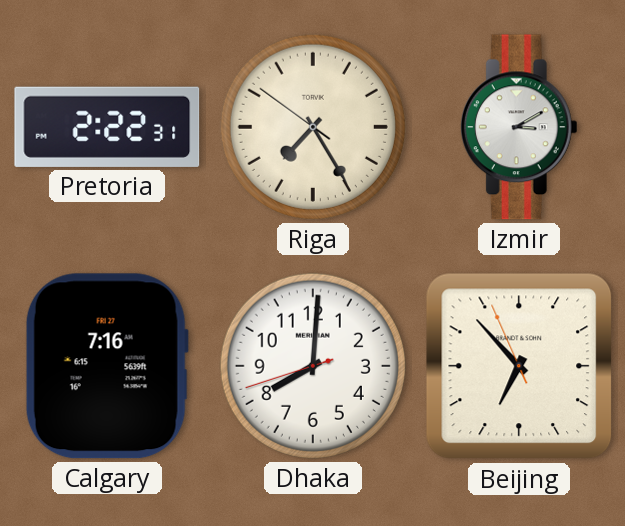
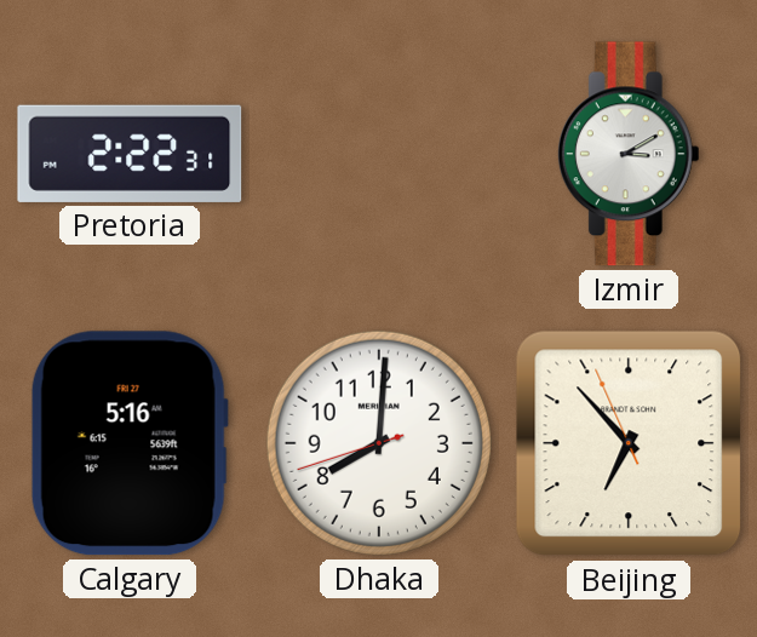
Riga: 7:24 -> none
Calgary: 7:16 -> 5:16
